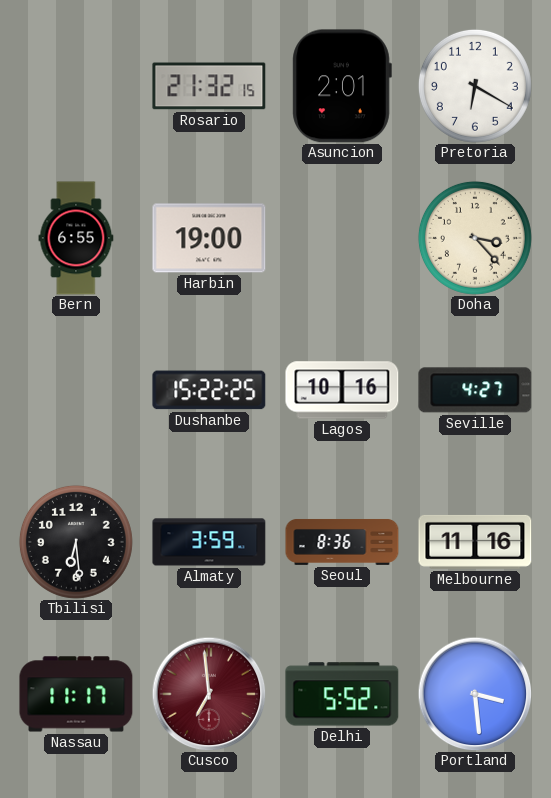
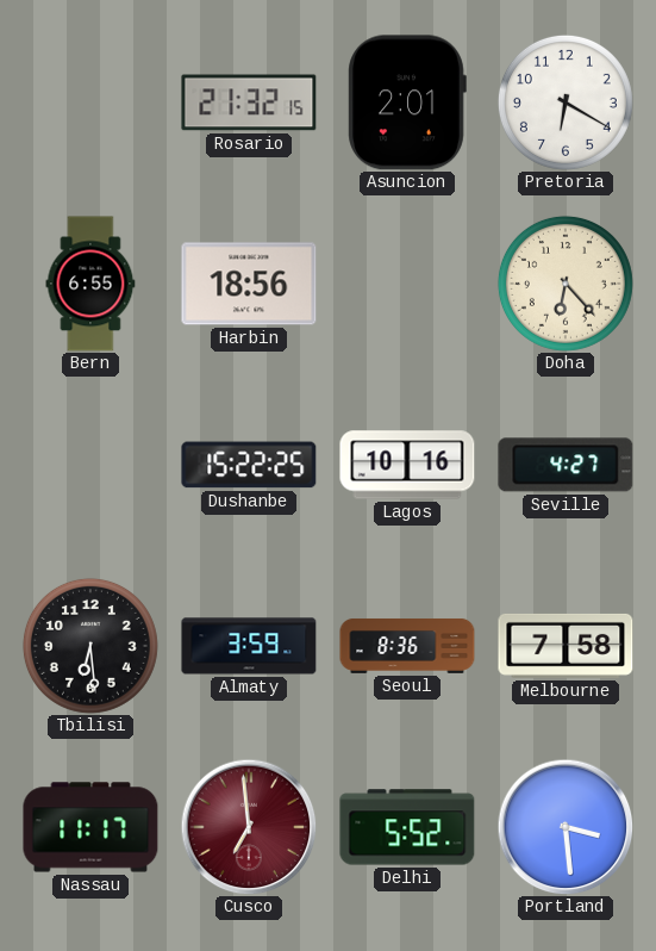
Harbin: 19:00 -> 18:56
Doha: 3:23 -> 6:23
Melbourne: 11:16 -> 7:58
